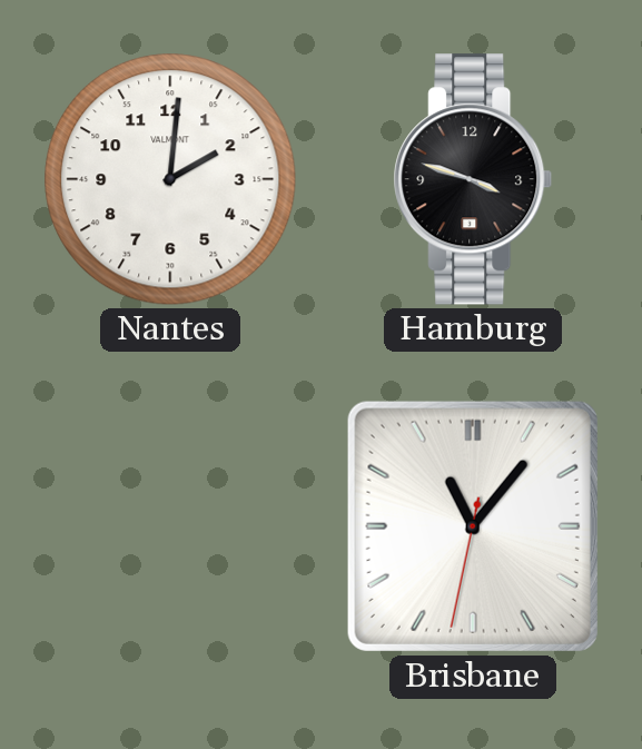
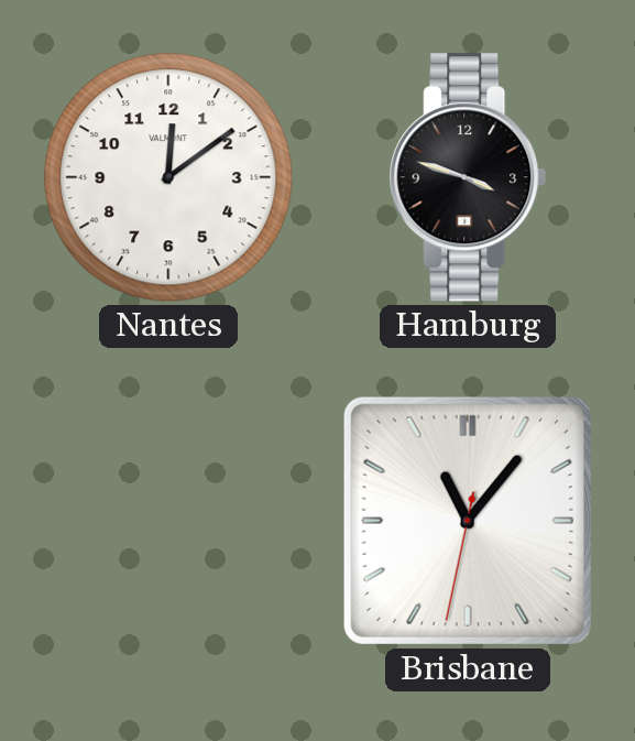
Nantes: 2:01 -> 12:09
